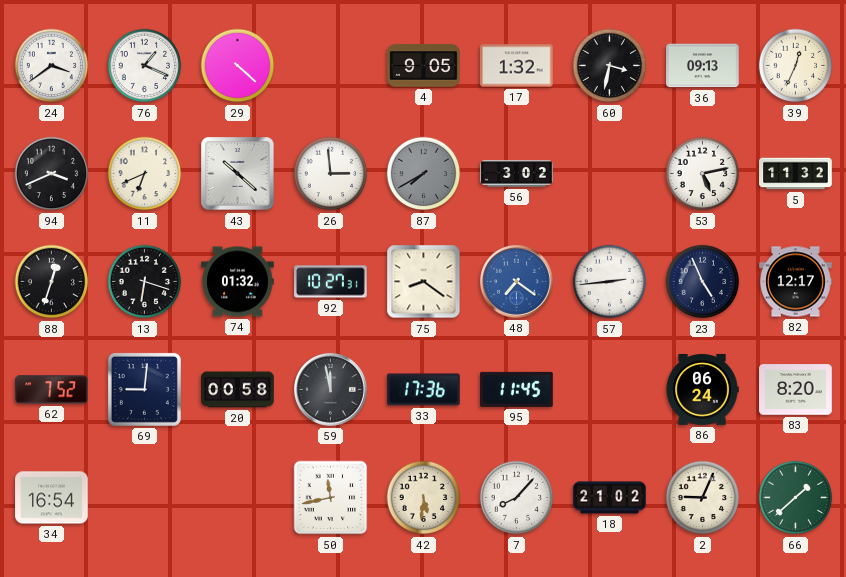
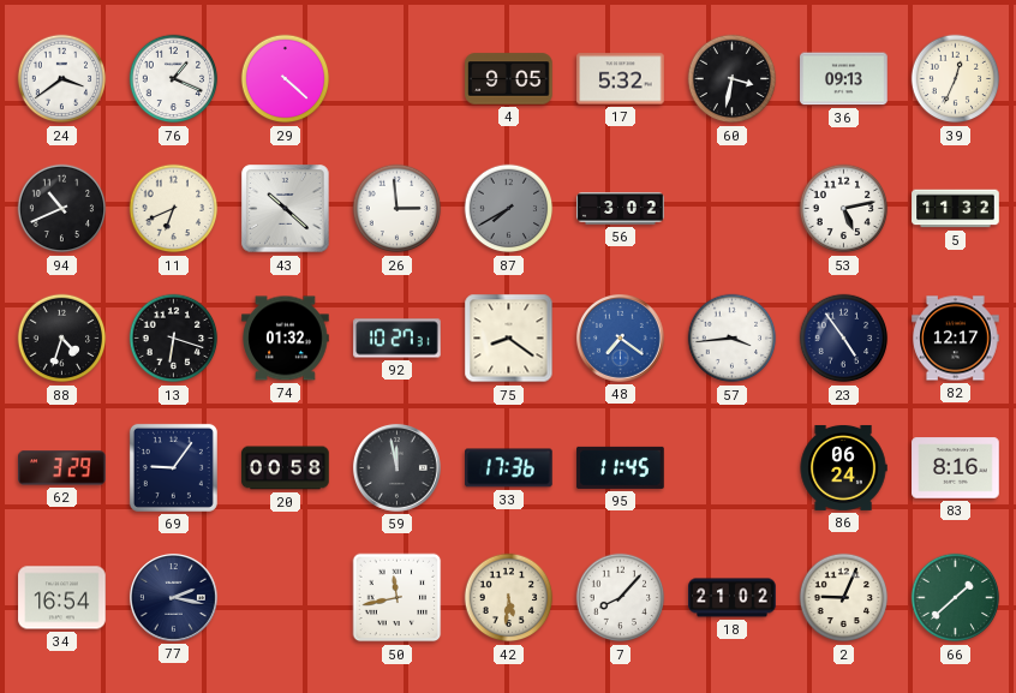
17: 1:32 -> 5:32
94: 3:41 -> 10:41
88: 12:33 -> 4:33
57: 2:44 -> 3:44
23: 4:56 -> 4:54
62: 7:52 -> 3:29
69: 9:01 -> 9:06
83: 8:20 -> 8:16
77: none -> 2:17
